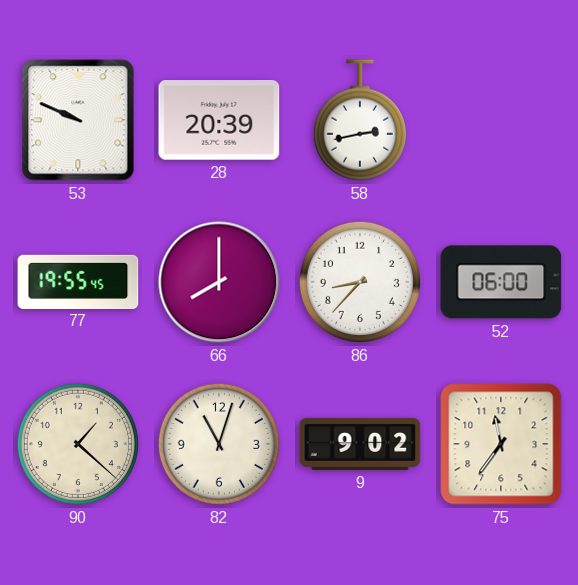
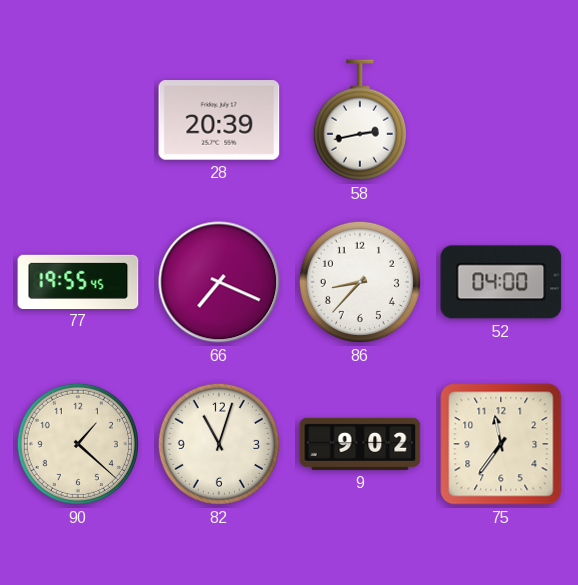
53: 9:49 -> none
66: 8:00 -> 7:19
52: 06:00 -> 04:00
